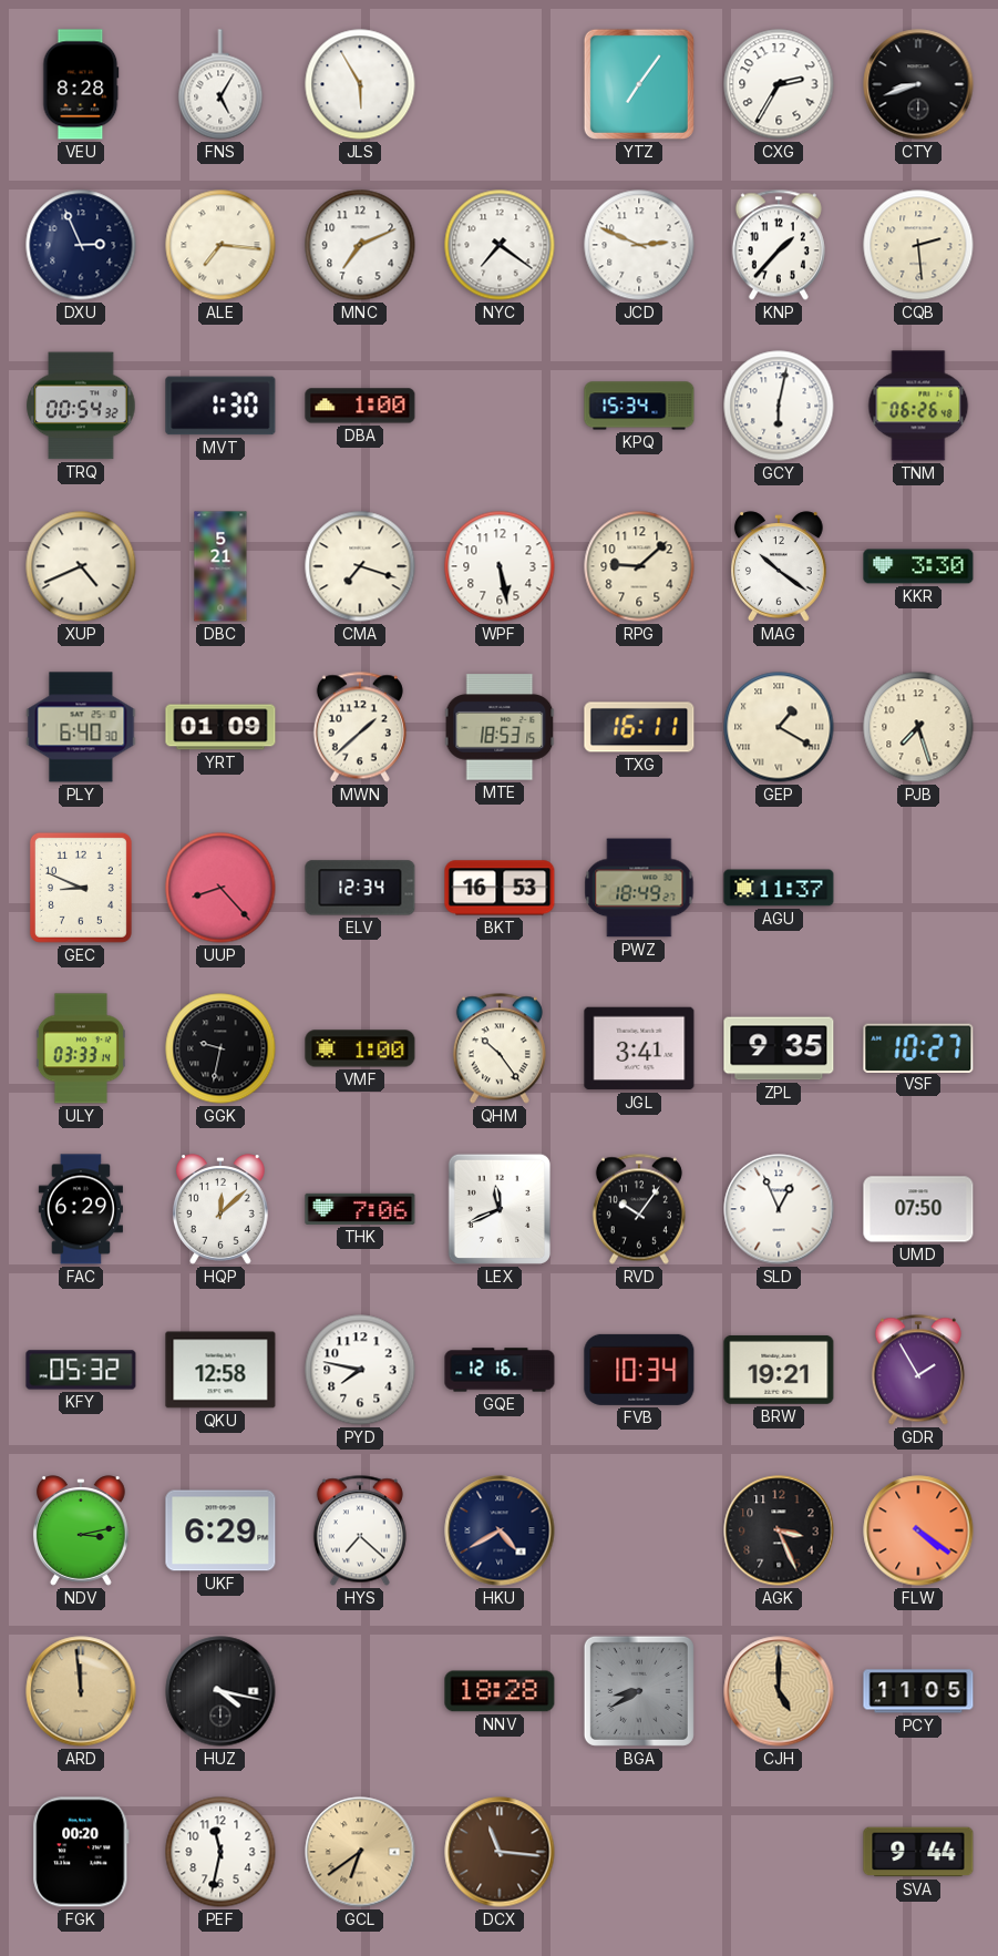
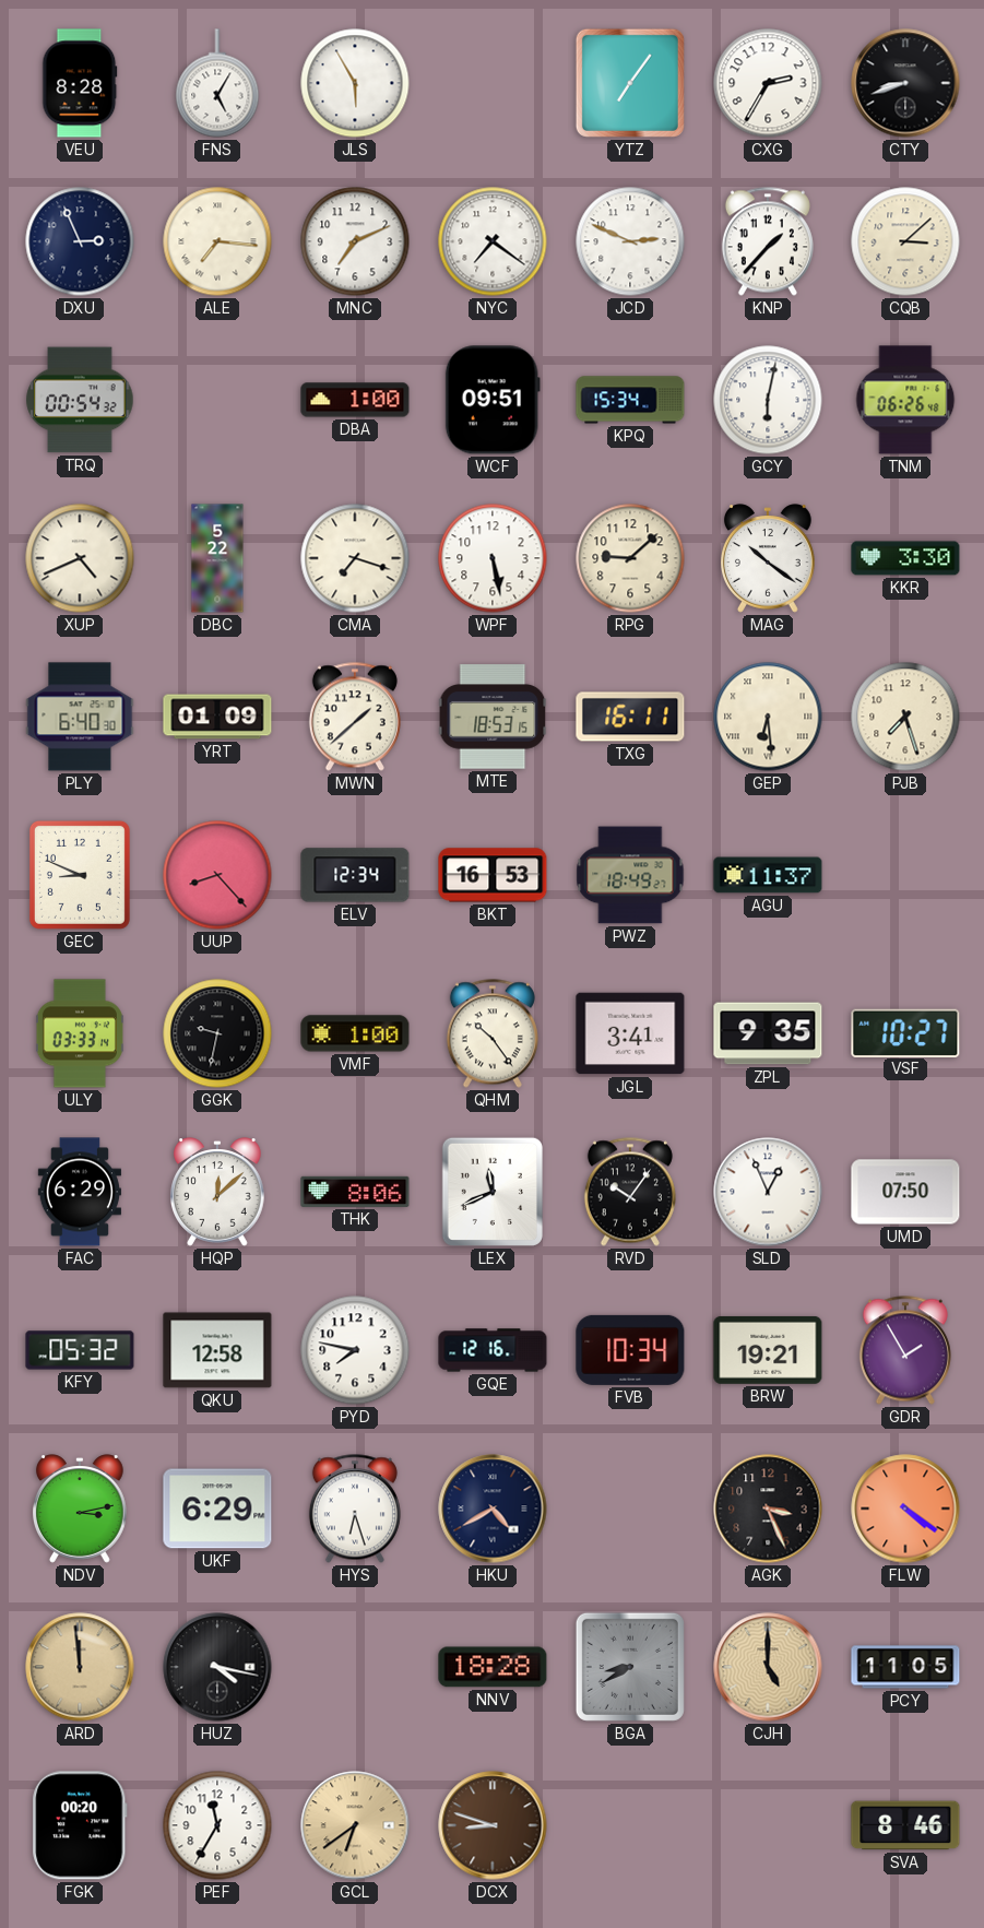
CQB: 2:29 -> 3:08
MVT: 1:30 -> none
WCF: none -> 09:51
DBC: 5:21 -> 5:22
GEP: 1:20 -> 6:29
THK: 7:06 -> 8:06
HYS: 7:22 -> 6:27
PEF: 11:32 -> 11:35
DCX: 11:16 -> 8:48
SVA: 9:44 -> 8:46
